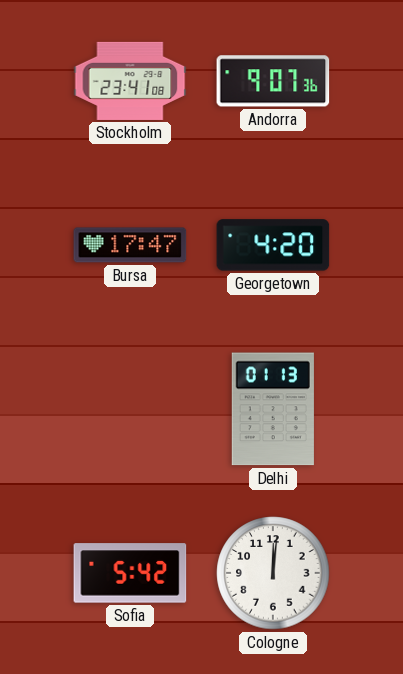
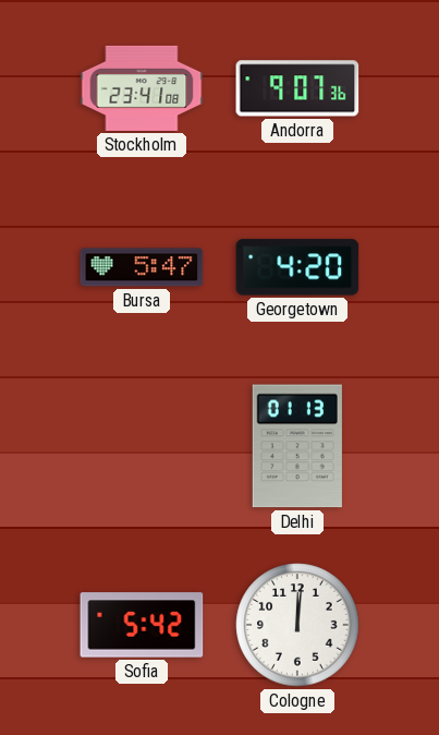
Bursa: 17:47 -> 5:47
